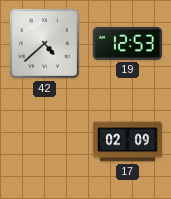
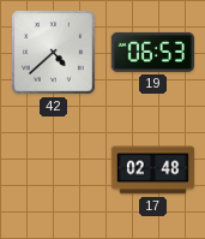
19: 12:53 -> 06:53
17: 02:09 -> 02:48
